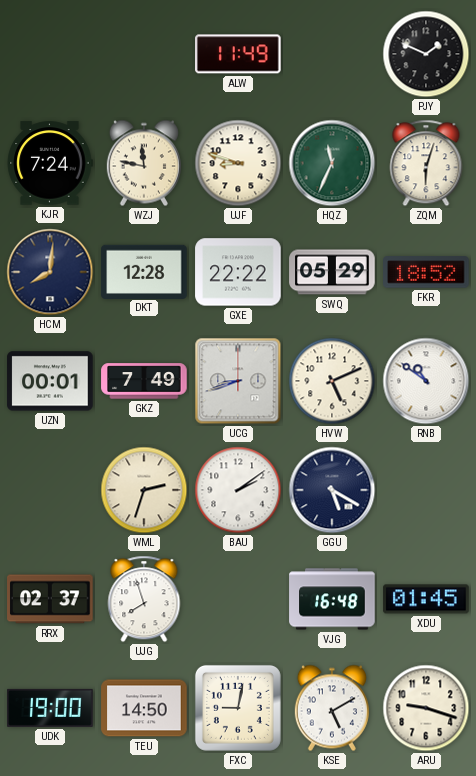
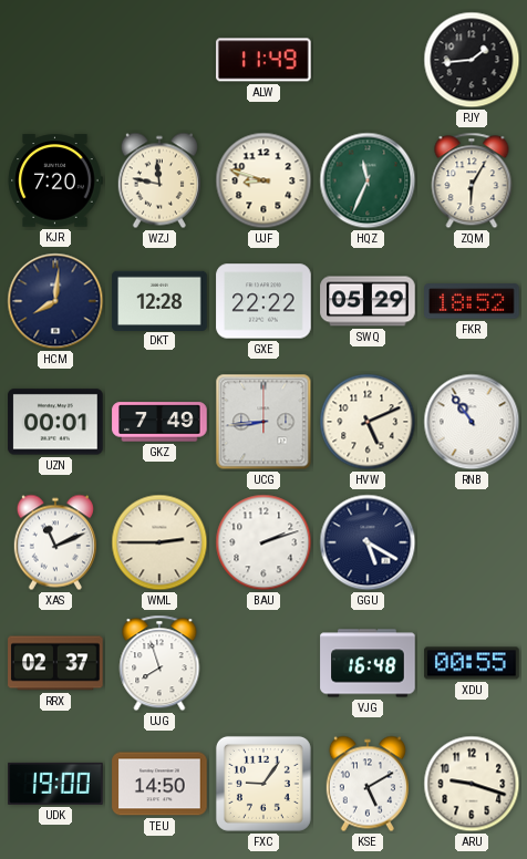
PJY: 1:49 -> 1:44
KJR: 7:24 -> 7:20
ZQM: 6:03 -> 6:05
UCG: 8:42 -> 8:44
RNB: 10:51 -> 10:54
XAS: none -> 11:11
WML: 2:33 -> 2:45
BAU: 2:09 -> 2:12
XDU: 01:45 -> 00:55
FXC: 9:02 -> 9:06
